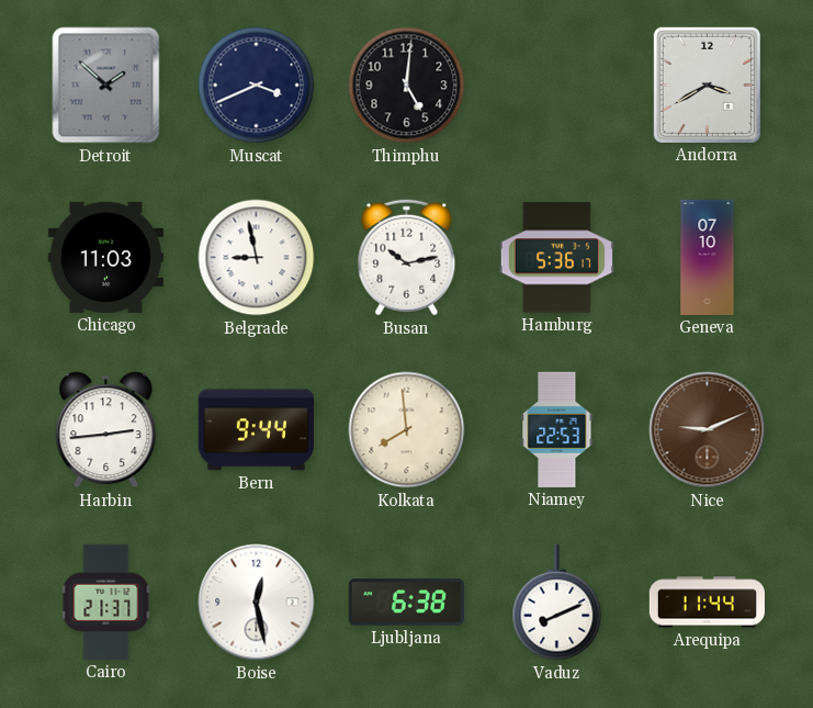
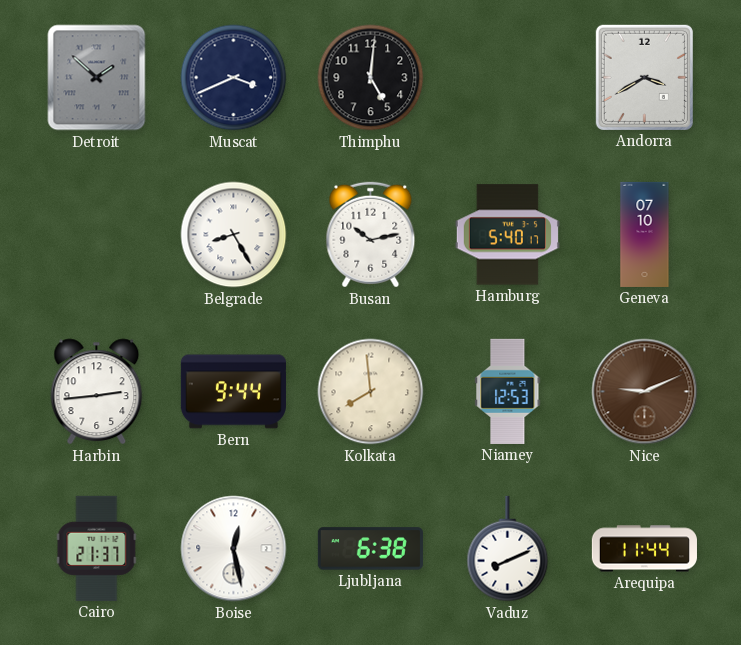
Chicago: 11:03 -> none
Belgrade: 8:58 -> 8:25
Hamburg: 5:36 -> 5:40
Niamey: 22:53 -> 12:53
